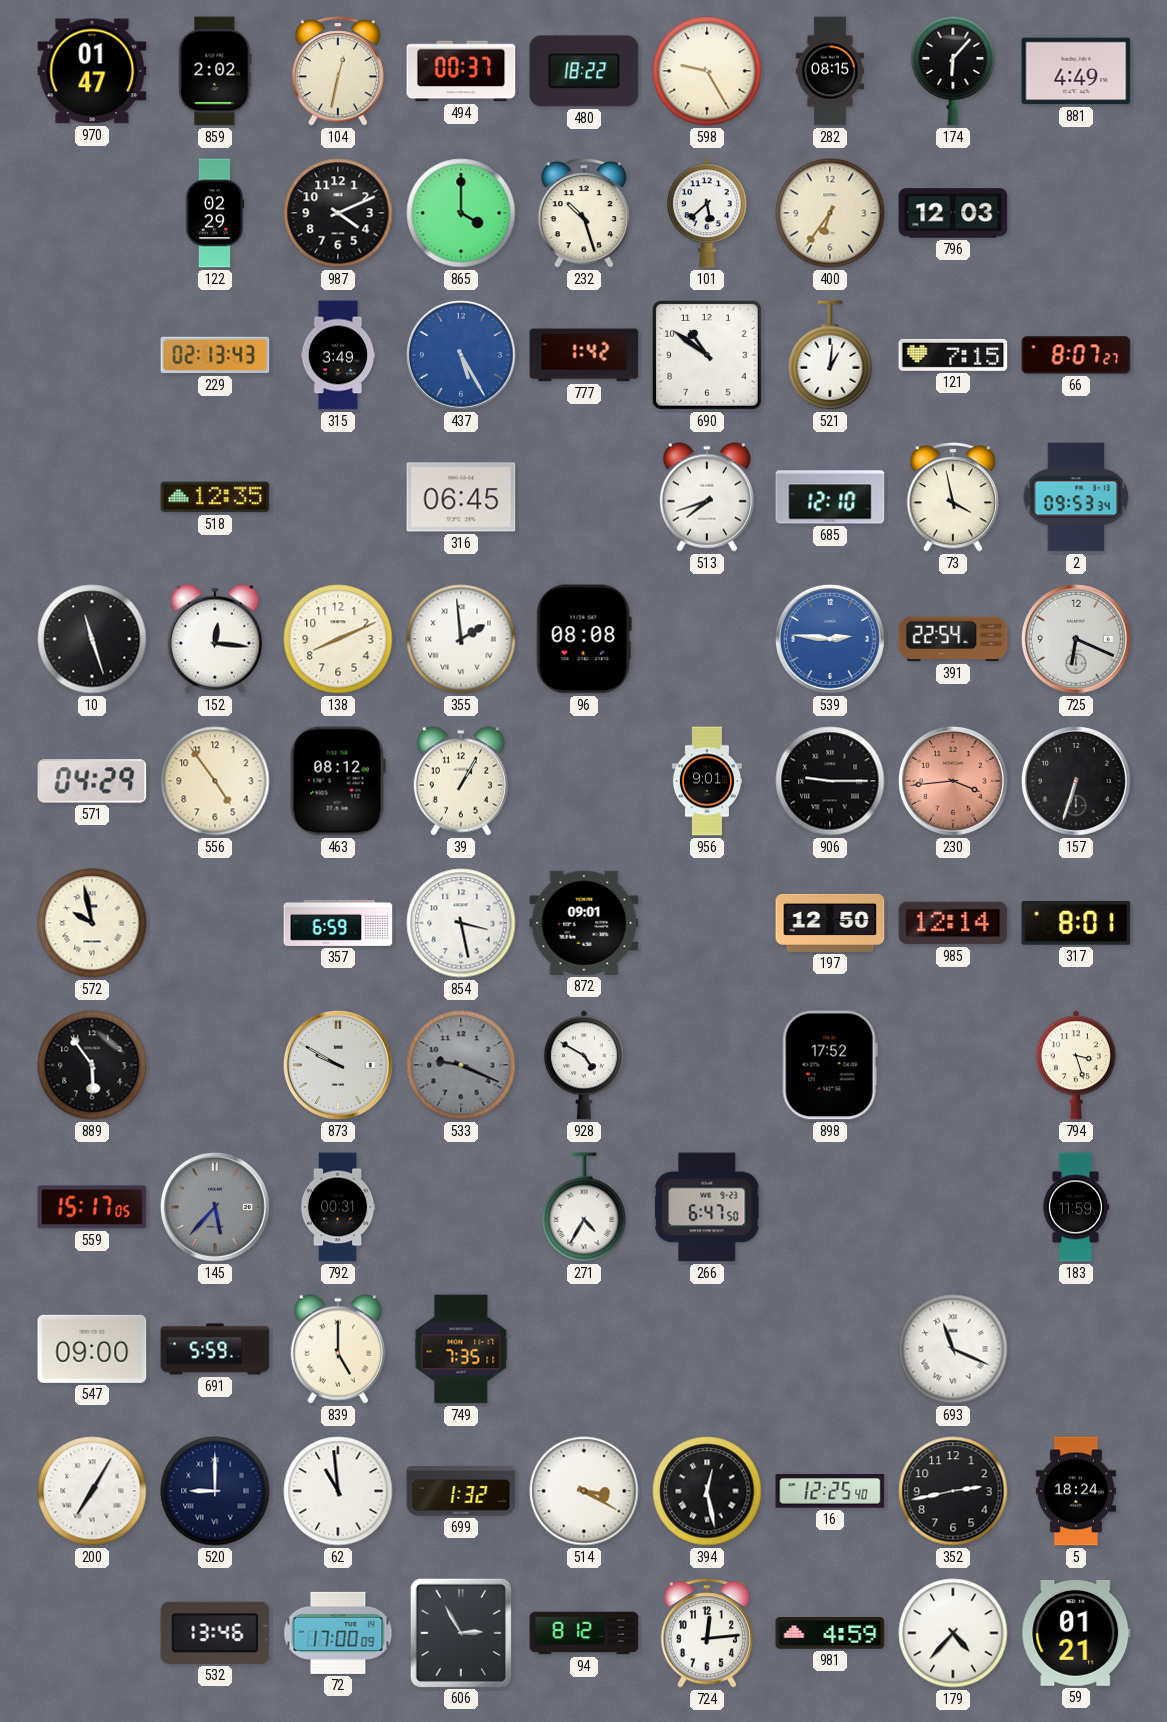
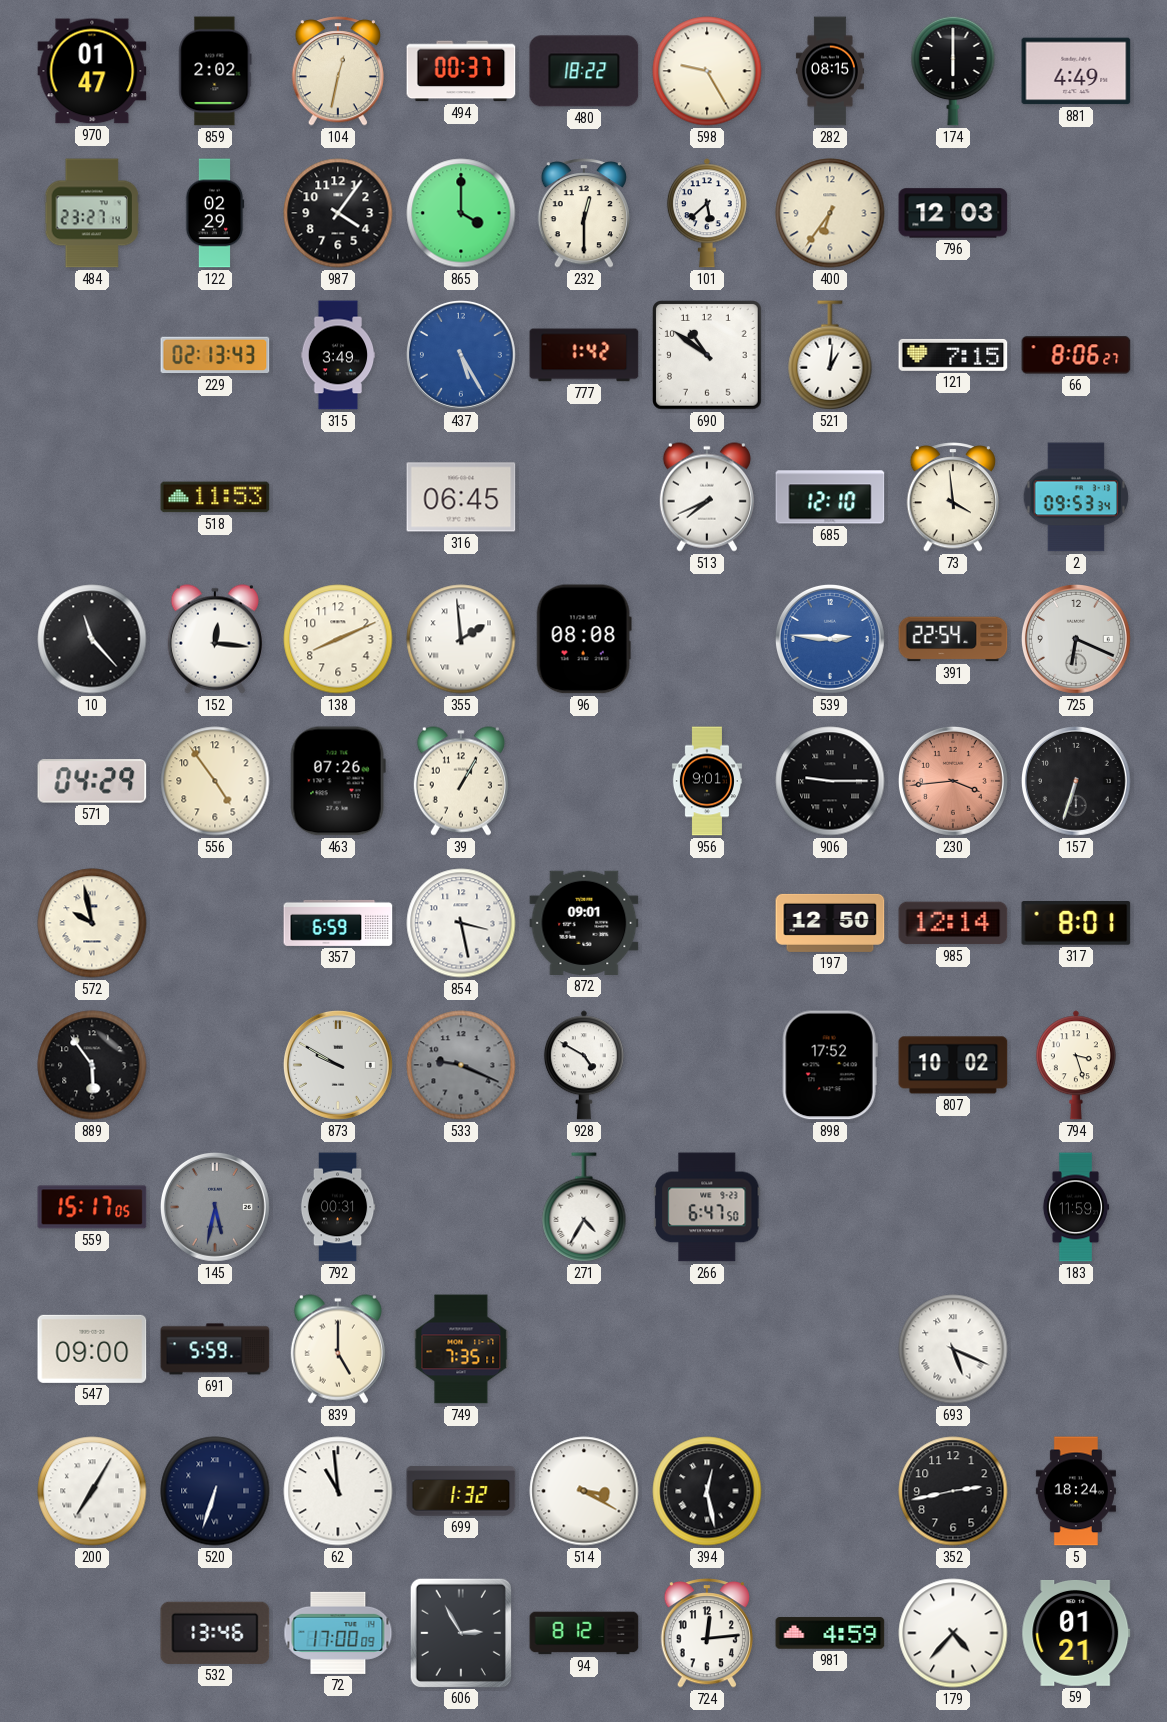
174: 6:07 -> 6:00
484: none -> 23:27
987: 4:11 -> 4:06
232: 10:27 -> 12:30
66: 8:07 -> 8:06
518: 12:35 -> 11:53
513: 7:42 -> 7:41
73: 3:58 -> 3:59
10: 11:27 -> 11:23
463: 08:12 -> 07:26
807: none -> 10:02
145: 5:37 -> 5:32
693: 11:19 -> 5:19
520: 9:00 -> 6:33
16: 12:25 -> none
